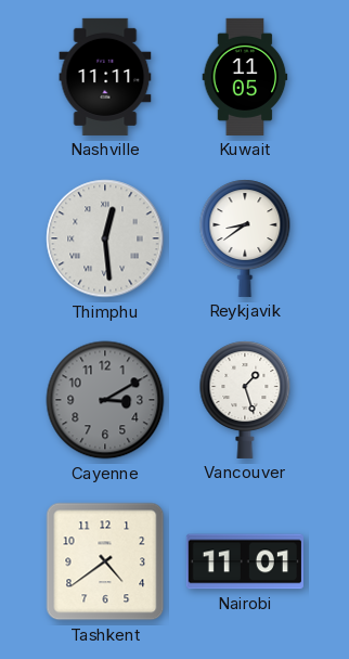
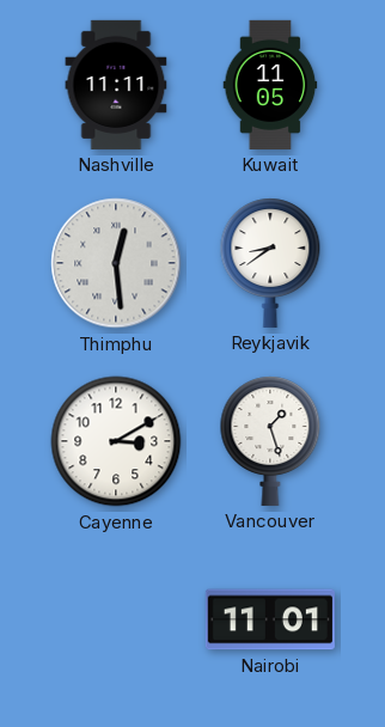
Cayenne dial: grey -> white
Tashkent: 4:39 -> none
